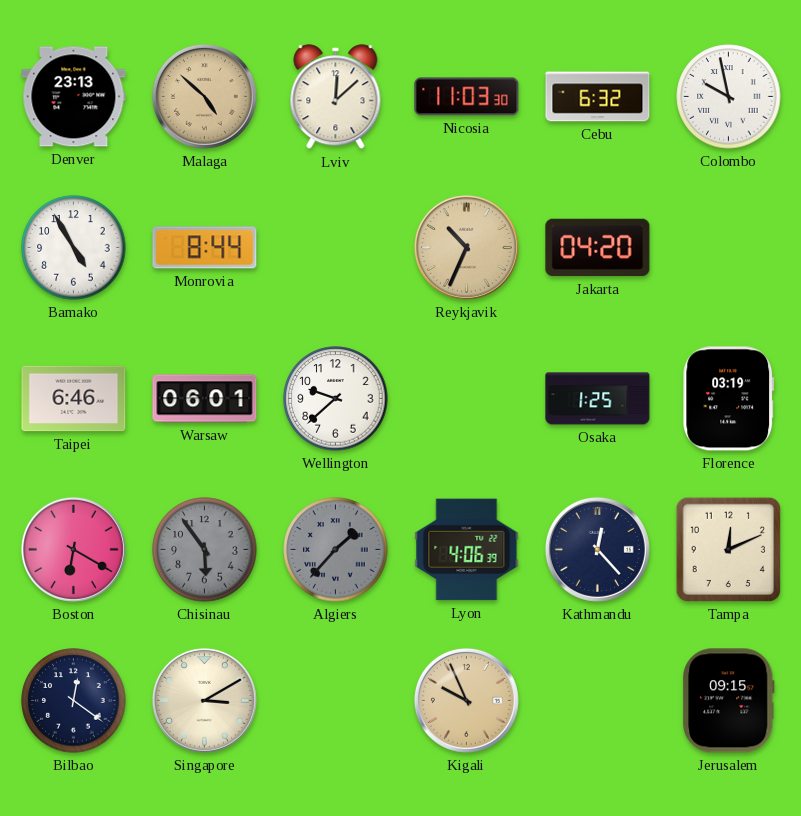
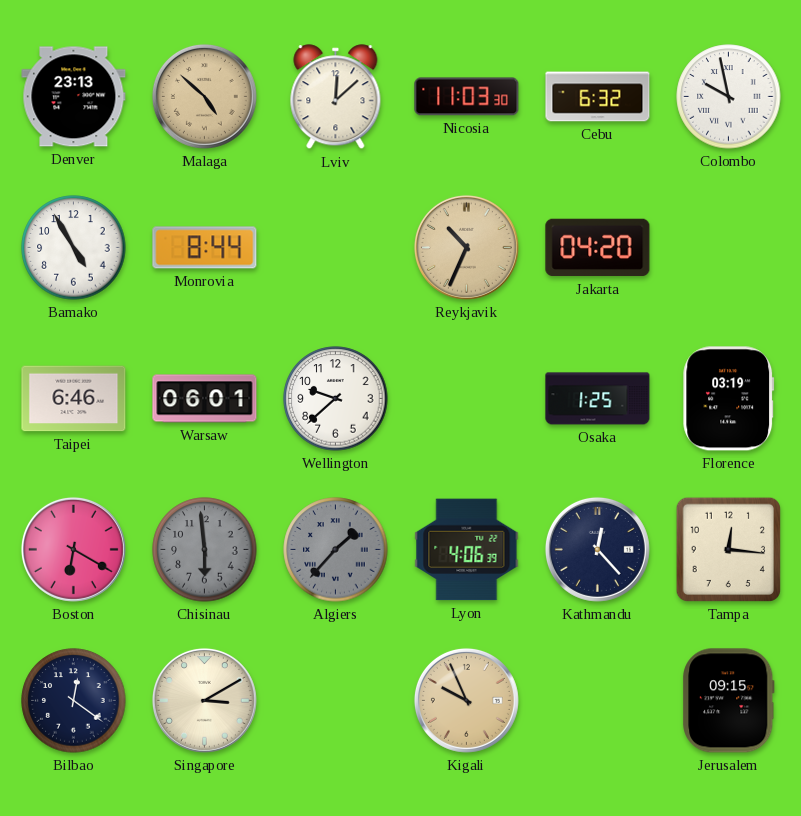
Chisinau: 5:54 -> 5:59
Tampa: 12:11 -> 12:16
